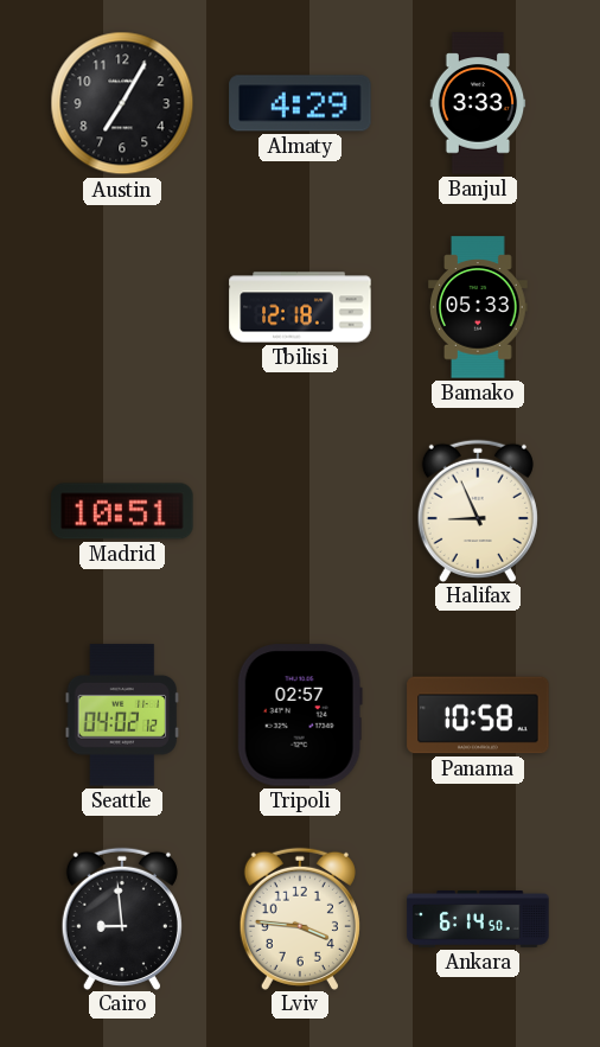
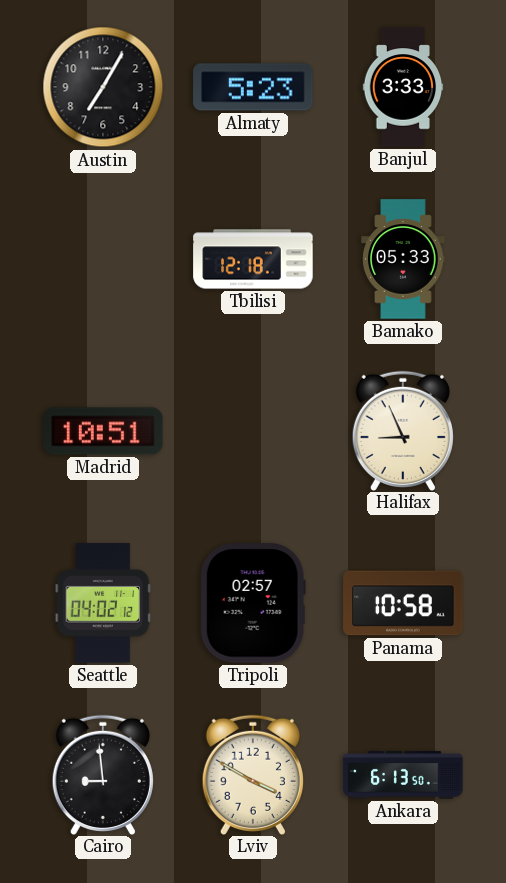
Almaty: 4:29 -> 5:23
Lviv: 3:46 -> 3:50
Ankara: 6:14 -> 6:13
